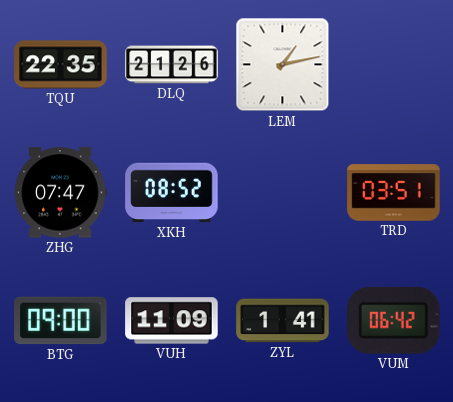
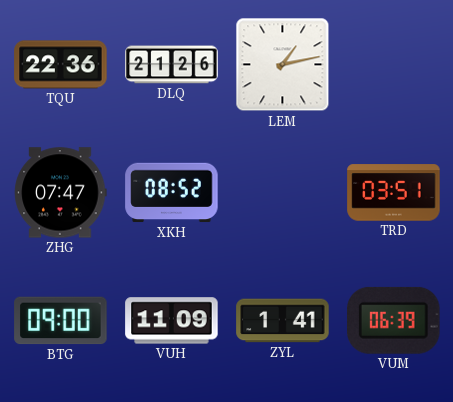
TQU: 22:35 -> 22:36
VUM: 06:42 -> 06:39
